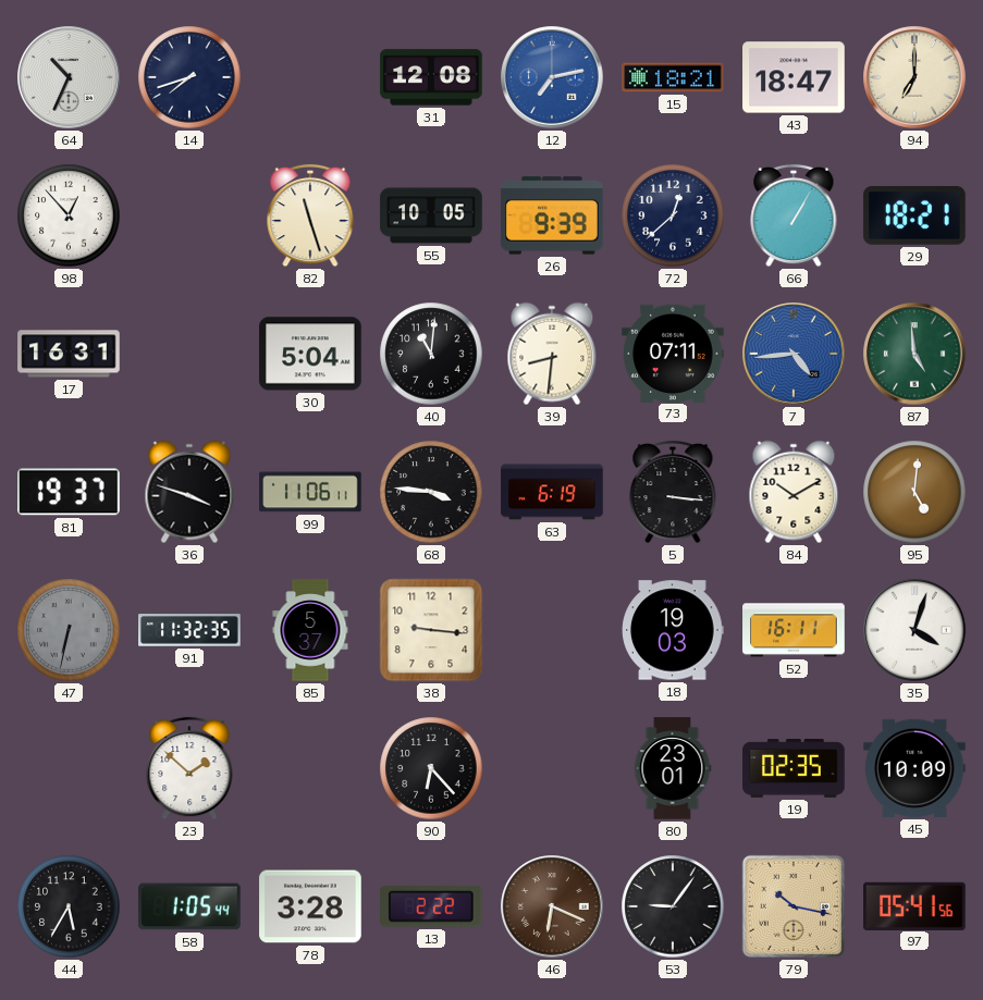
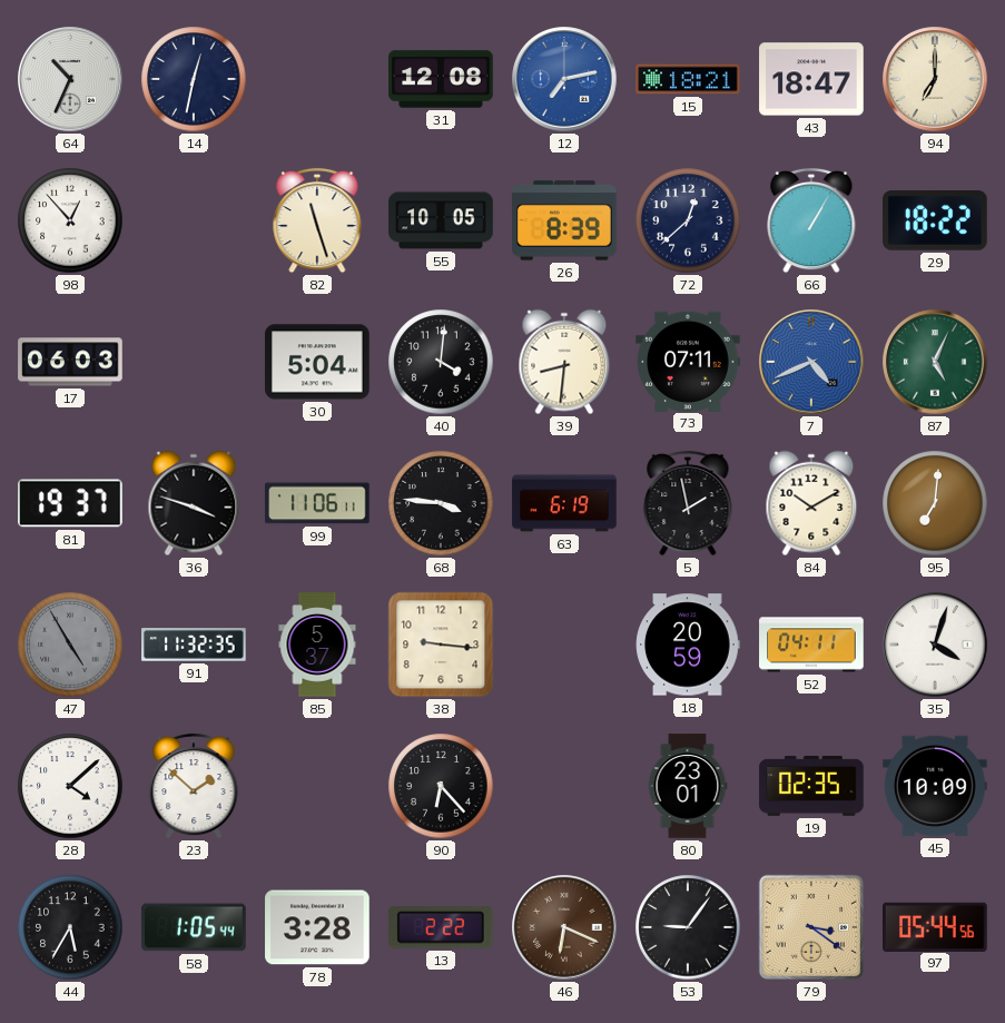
14: 7:42 -> 12:32
26: 9:39 -> 8:39
29: 18:21 -> 18:22
17: 16:31 -> 06:03
40: 11:01 -> 4:01
7: 4:44 -> 4:41
87: 4:59 -> 5:04
5: 3:16 -> 1:58
95: 5:01 -> 7:01
47: 6:32 -> 4:55
18: 19:03 -> 20:59
52: 16:11 -> 04:11
28: none -> 4:08
79: 10:17 -> 3:21
97: 05:41 -> 05:44
